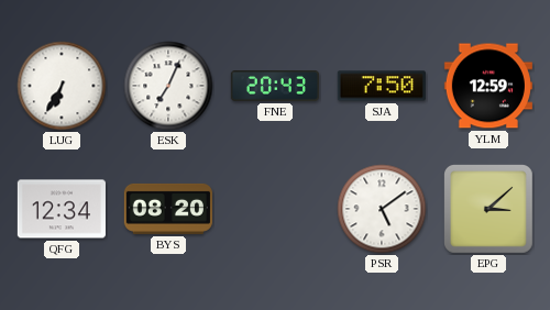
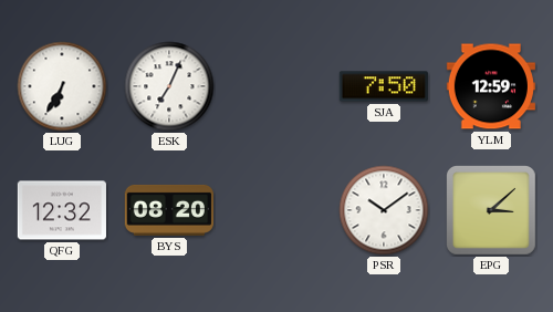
FNE: 20:43 -> none
QFG: 12:34 -> 12:32
PSR: 5:09 -> 10:09
